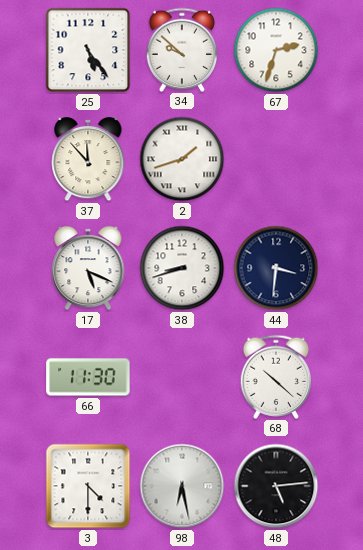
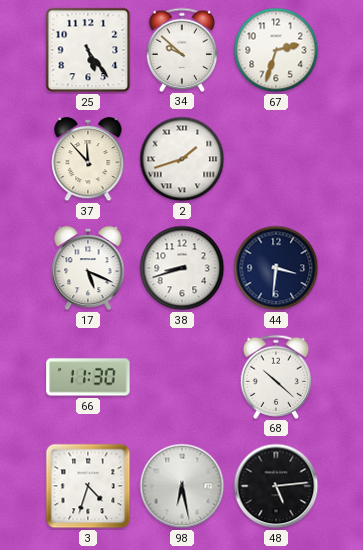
3: 4:30 -> 4:33
